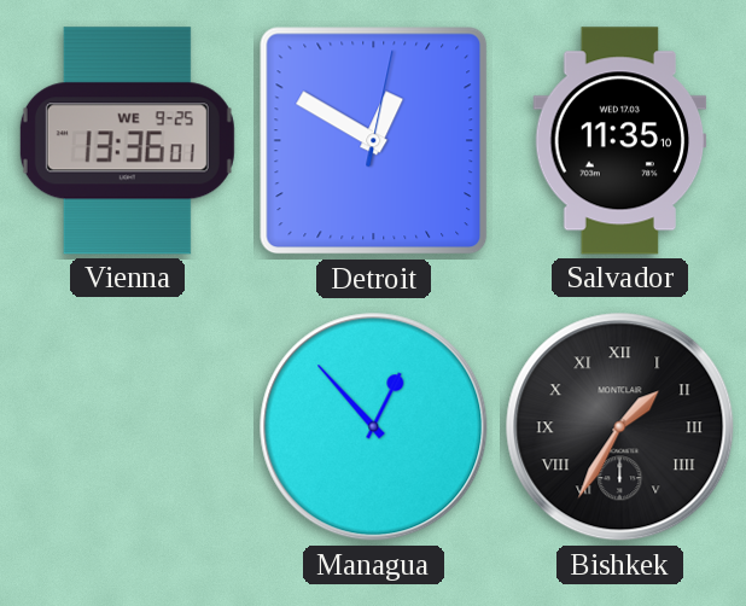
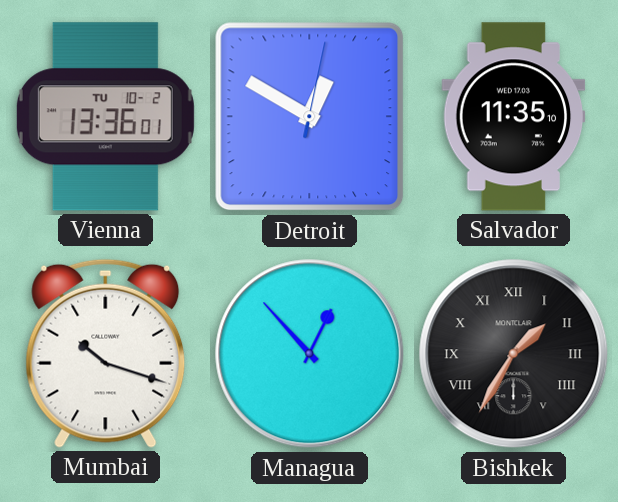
Vienna date: WE 9-25 -> TU 10-2
Mumbai: none -> 10:18
